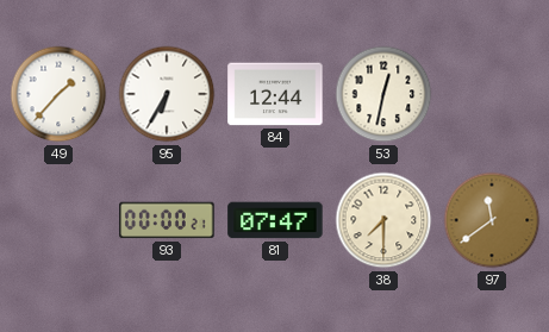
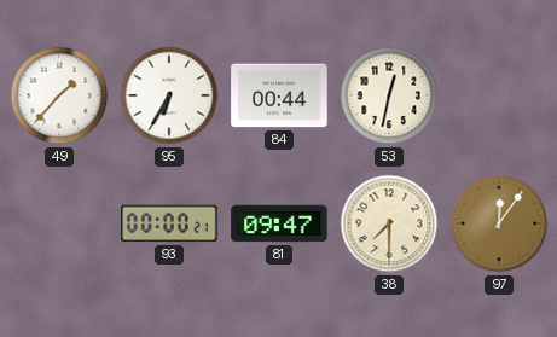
84: 12:44 -> 00:44
81: 07:47 -> 09:47
97: 11:39 -> 12:06
